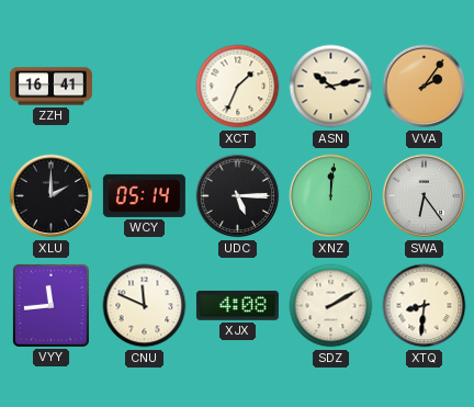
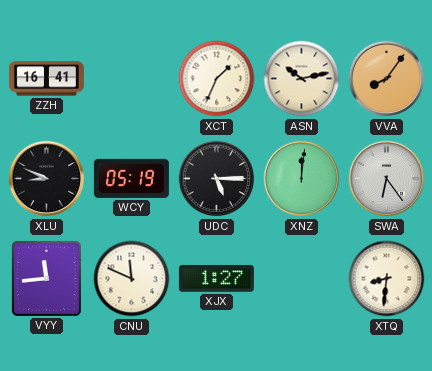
VVA: 2:06 -> 8:06
XLU: 2:00 -> 8:49
WCY: 05:14 -> 05:19
XJX: 4:08 -> 1:27
SDZ: 2:10 -> none
